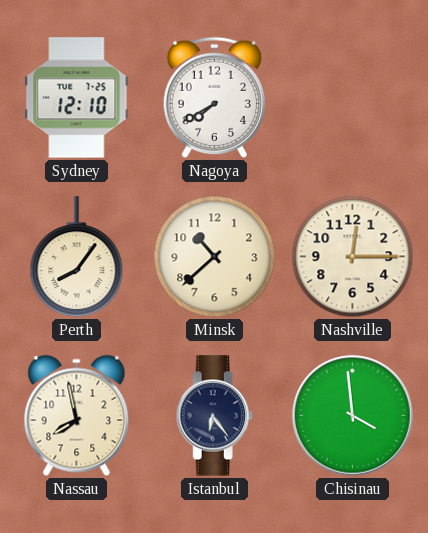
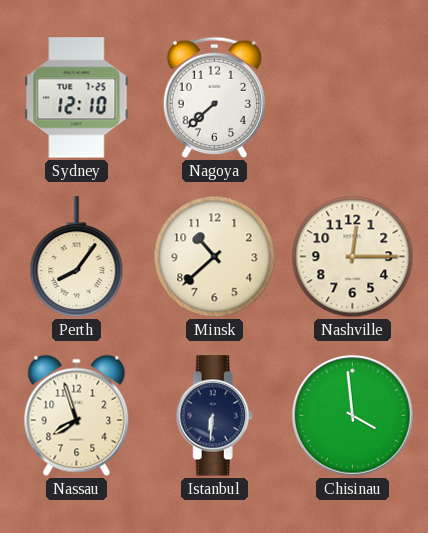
Nagoya: 7:40 -> 7:38
Nassau: 7:58 -> 7:57
Istanbul: 6:24 -> 6:31
